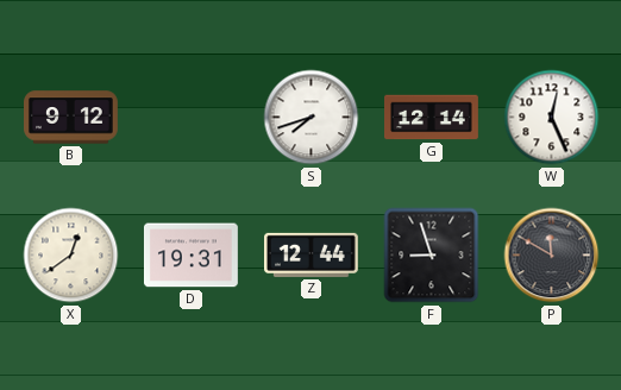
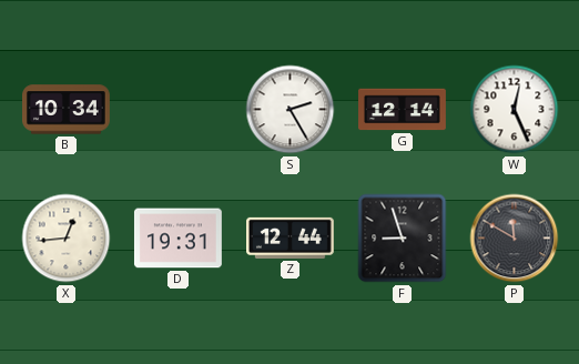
B: 9:12 -> 10:34
S: 7:42 -> 2:25
X: 12:39 -> 12:44
